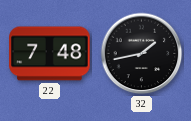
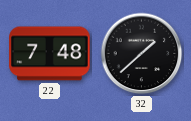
32: 1:43 -> 1:38
